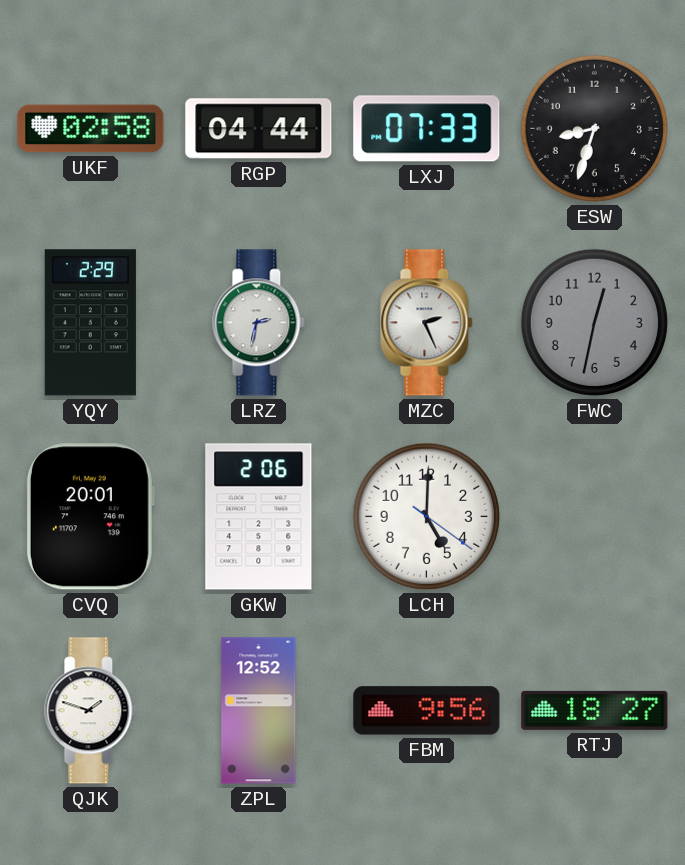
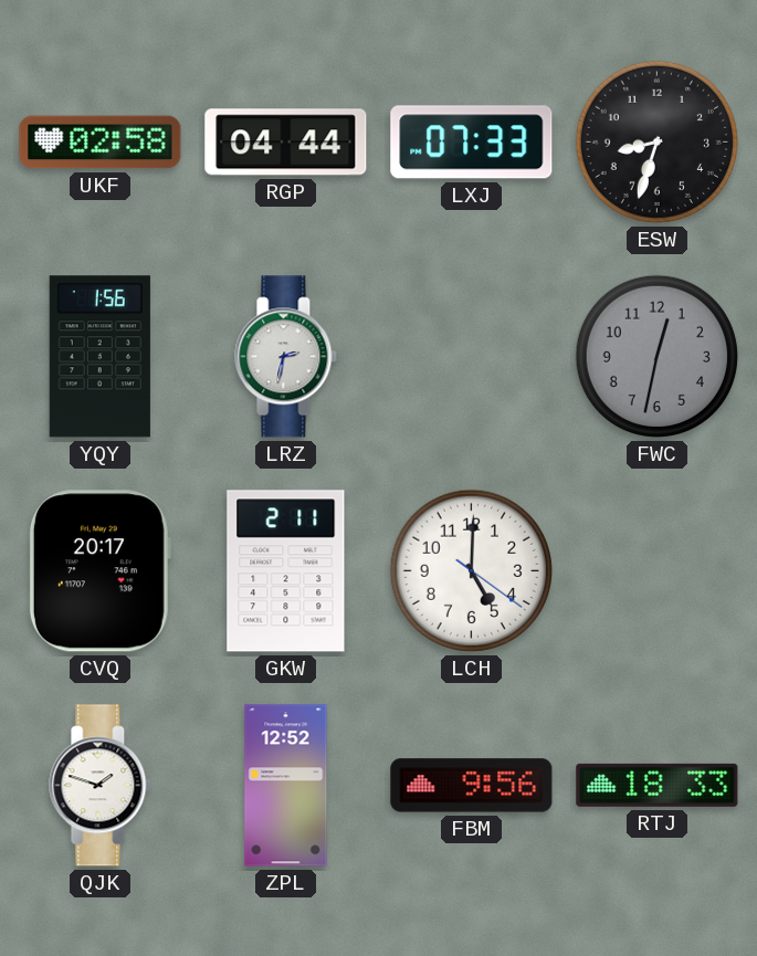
YQY: 2:29 -> 1:56
MZC: 2:26 -> none
CVQ: 20:01 -> 20:17
GKW: 2:06 -> 2:11
RTJ: 18:27 -> 18:33
